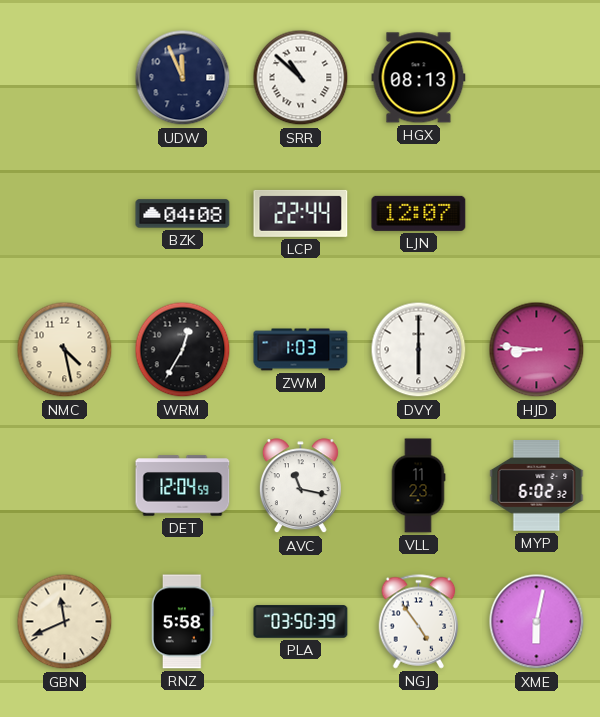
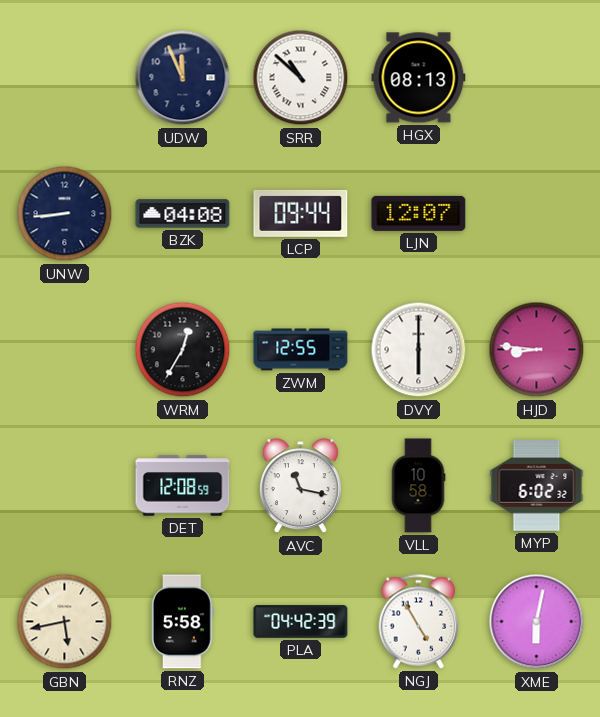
UNW: none -> 8:44
LCP: 22:44 -> 09:44
NMC: 4:28 -> none
ZWM: 1:03 -> 12:55
DET: 12:04 -> 12:08
VLL: 11:23 -> 10:58
GBN: 11:41 -> 5:43
PLA: 03:50 -> 04:42
NGJ: 4:54 -> 4:55
